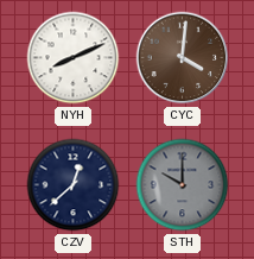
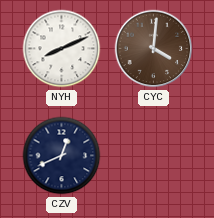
CZV: 12:38 -> 12:41
STH: 10:00 -> none
